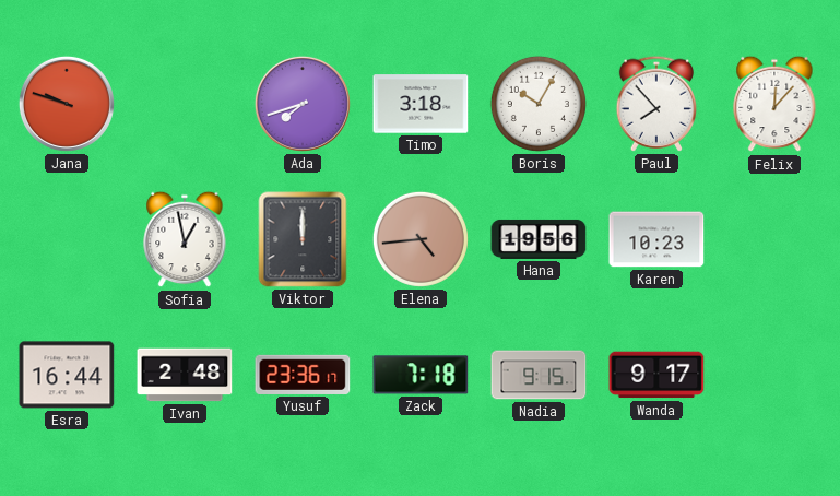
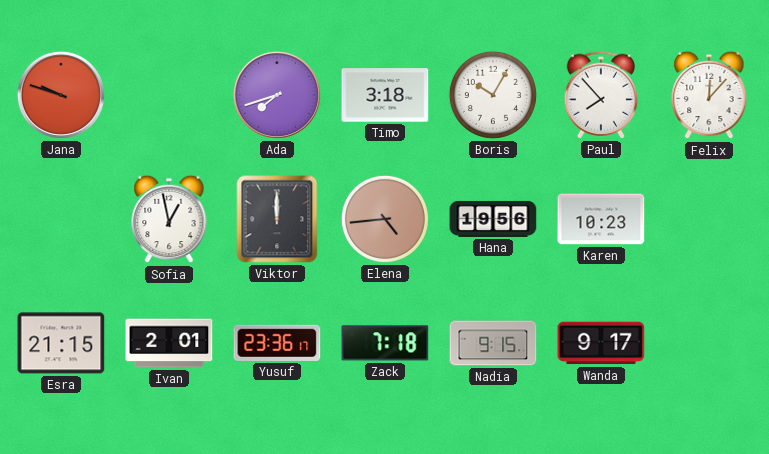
Esra: 16:44 -> 21:15
Ivan: 2:48 -> 2:01
